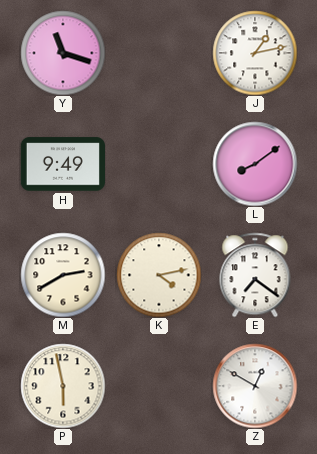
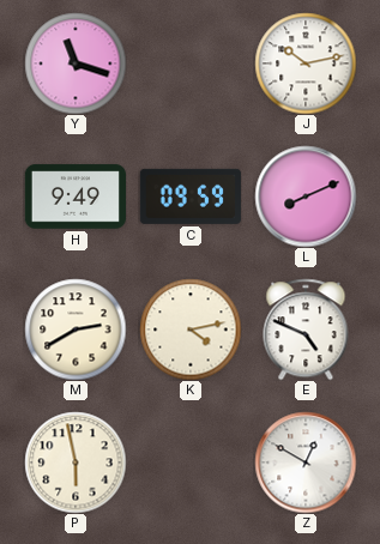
J: 1:13 -> 10:13
C: none -> 09:59
L: 8:09 -> 8:11
E: 7:21 -> 4:49
